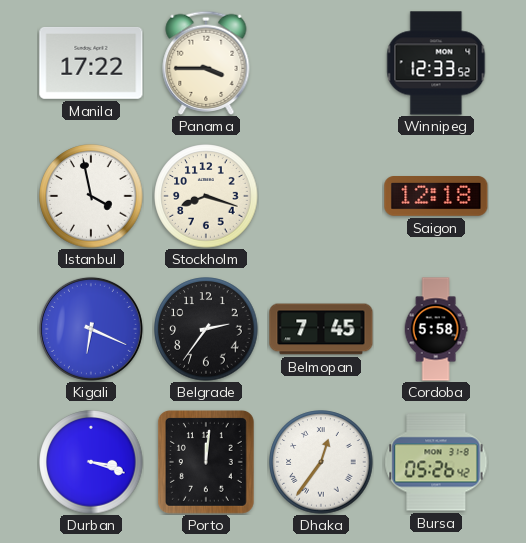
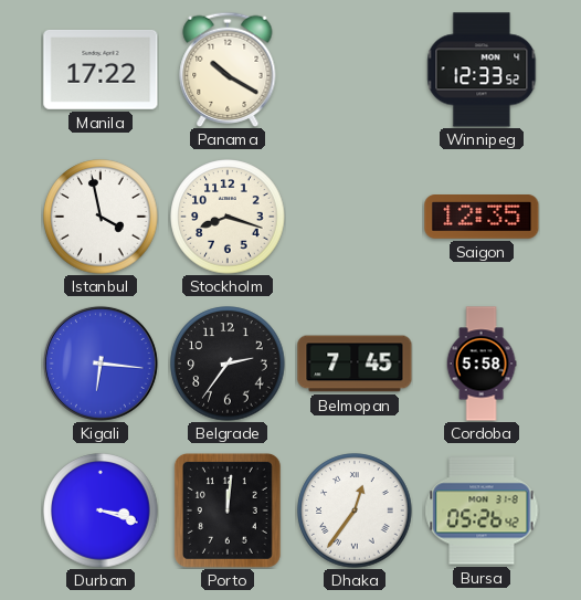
Panama: 3:45 -> 10:20
Saigon: 12:18 -> 12:35
Kigali: 6:19 -> 6:16
